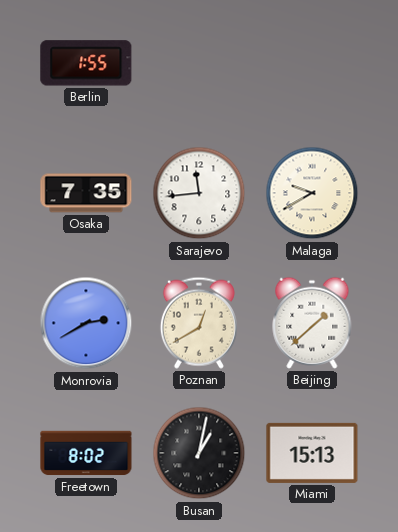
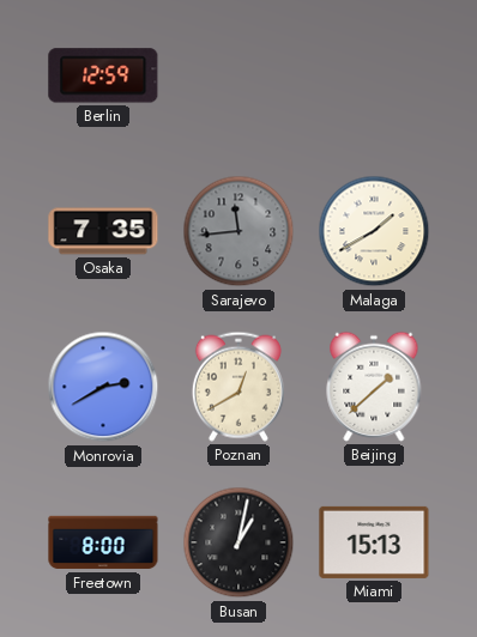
Berlin: 1:55 -> 12:59
Sarajevo dial: white -> grey
Malaga: 9:40 -> 1:40
Freetown: 8:02 -> 8:00
